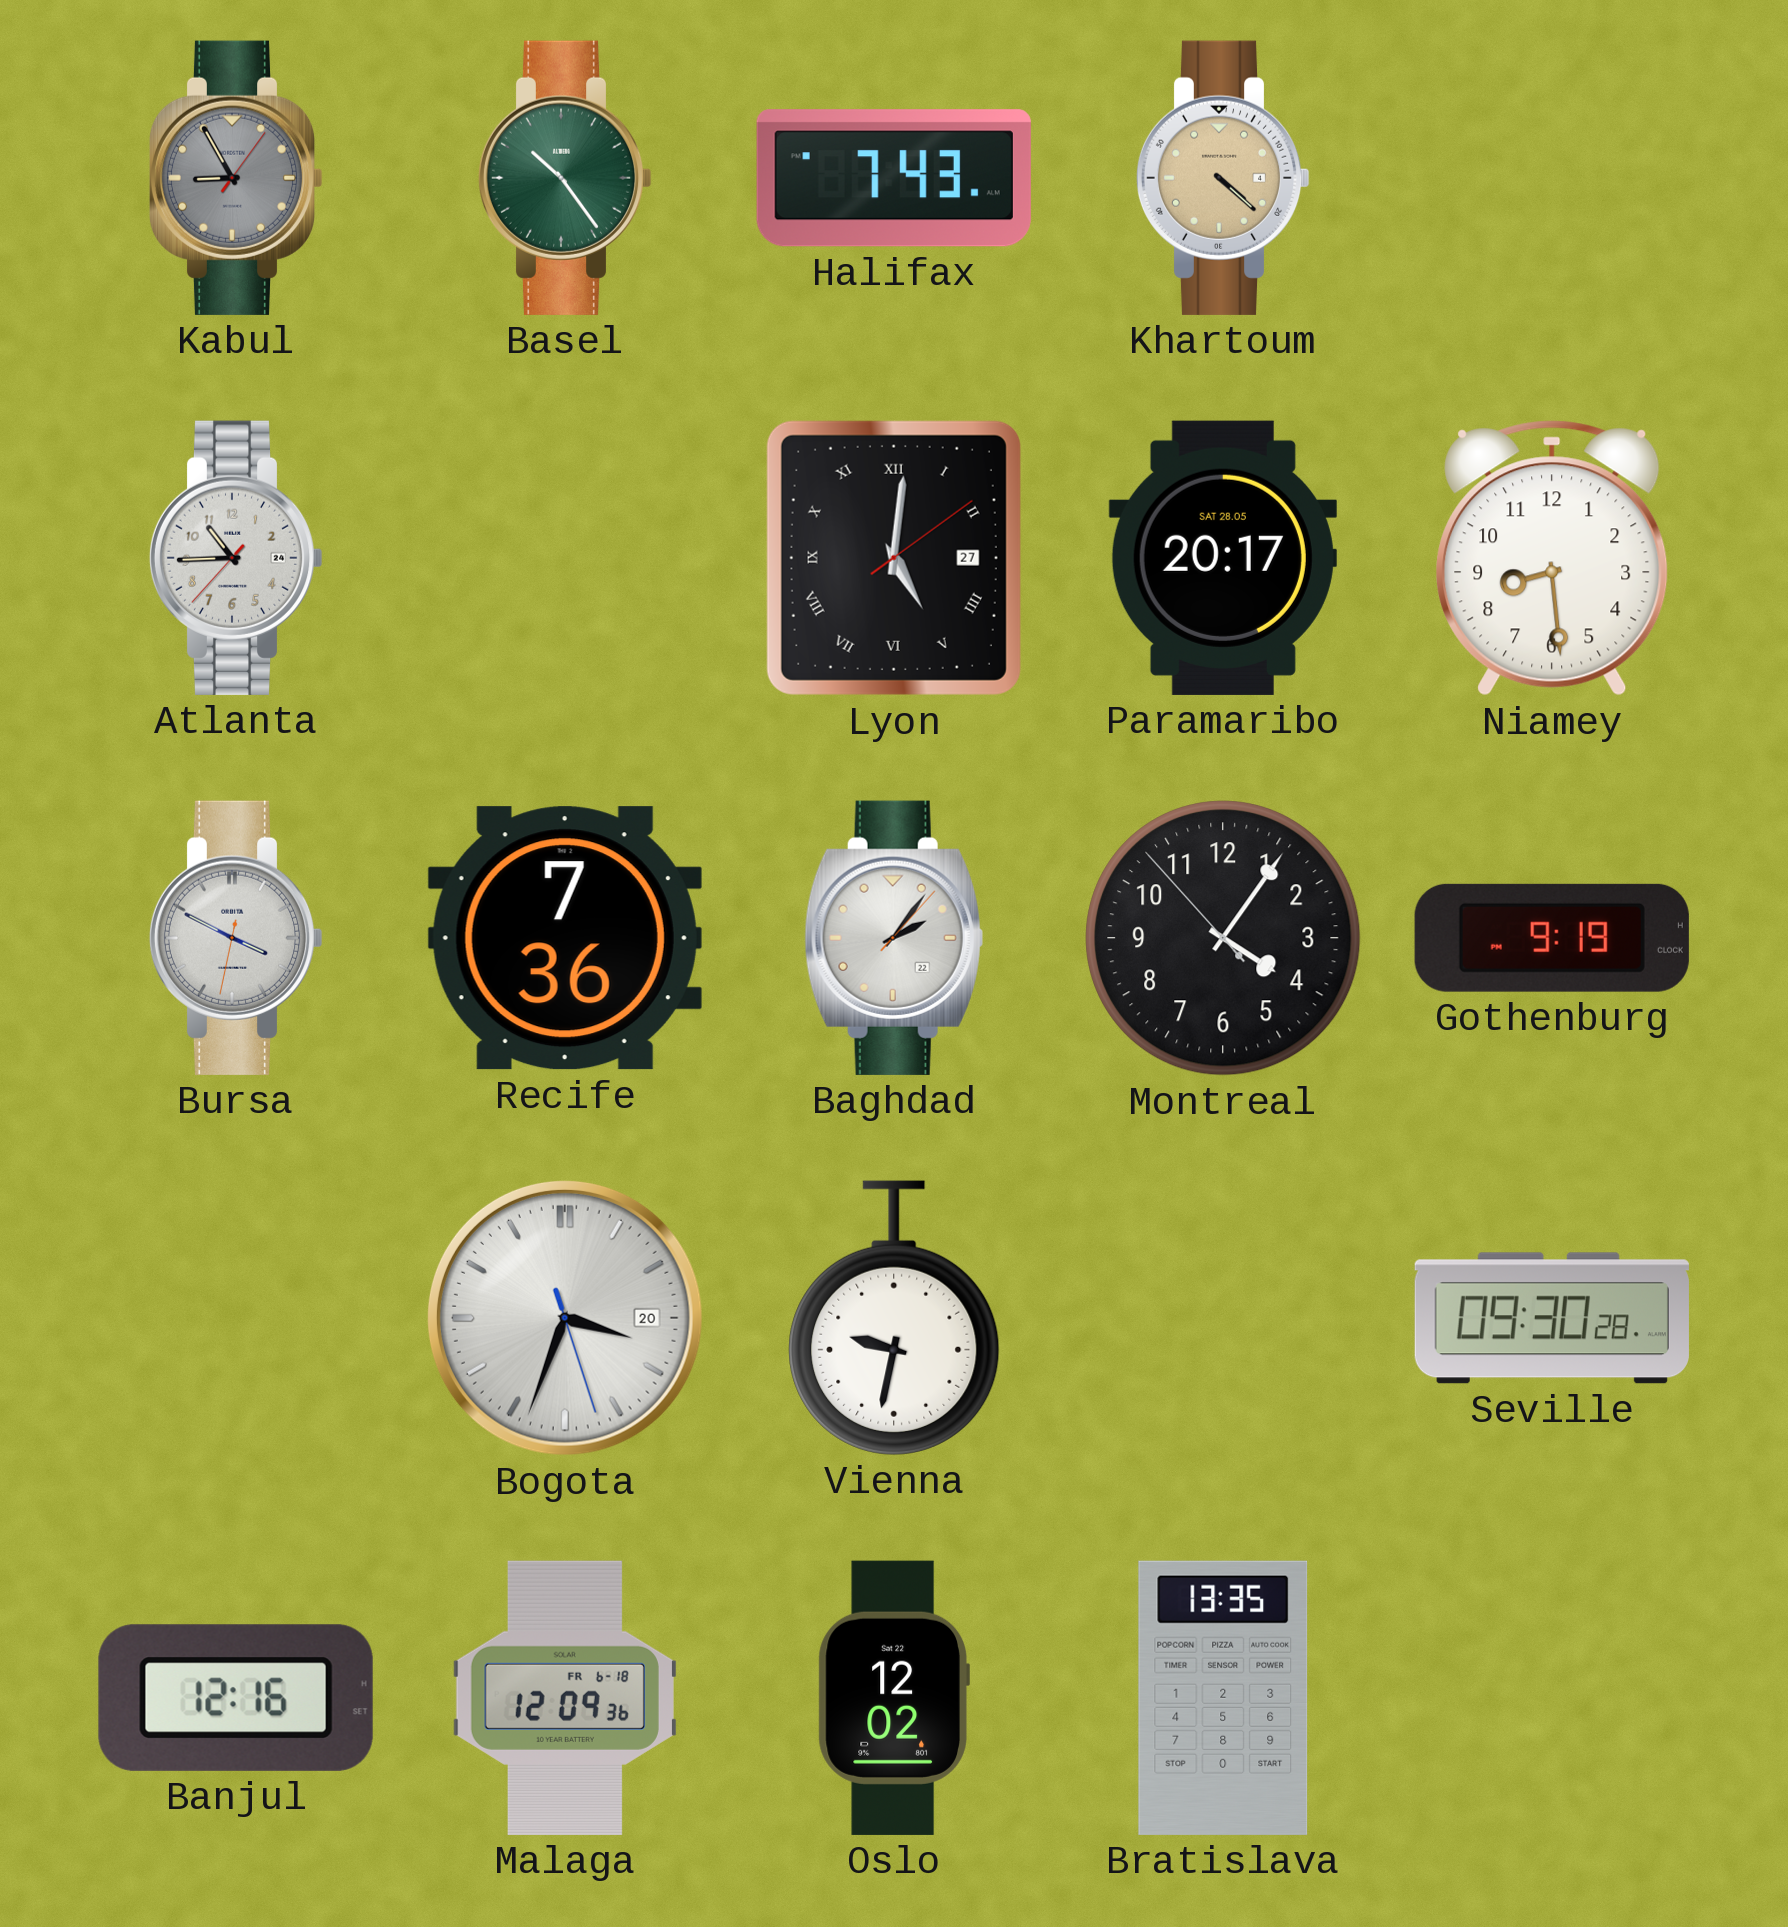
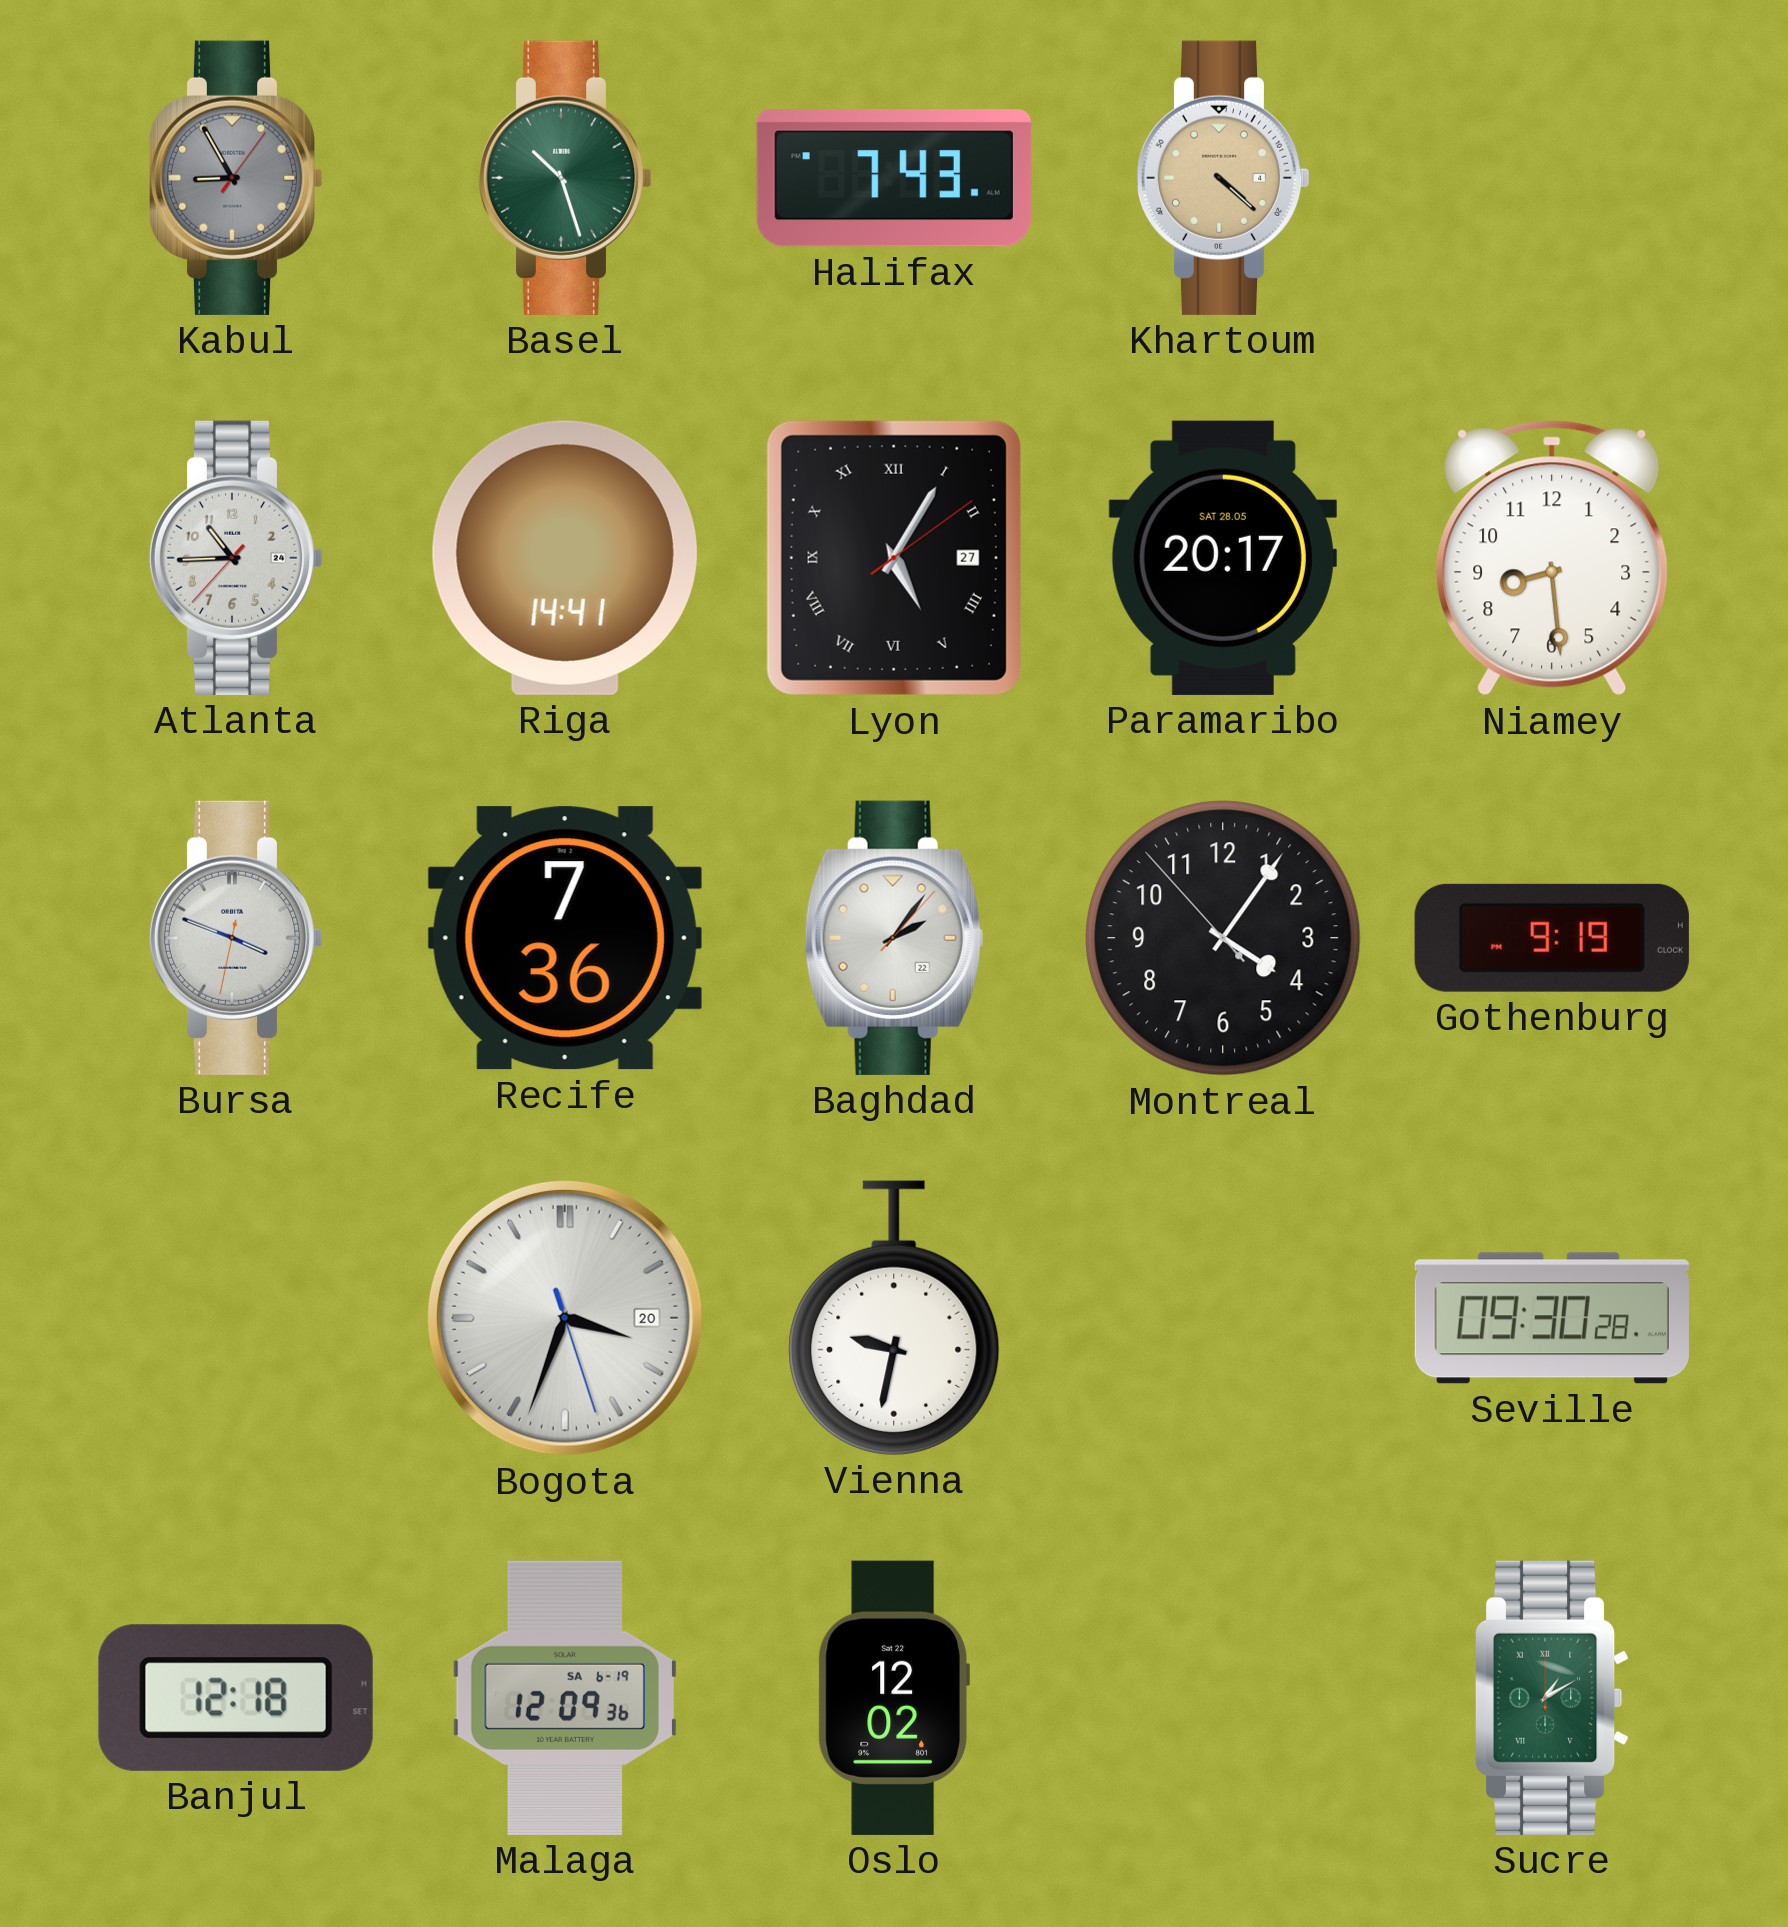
Basel: 10:24 -> 10:27
Riga: none -> 14:41
Lyon: 5:01 -> 5:05
Bursa: 3:49 -> 3:48
Banjul: 12:16 -> 12:18
Malaga date: FR 6-18 -> SA 6-19
Bratislava: 13:35 -> none
Sucre: none -> 1:10
